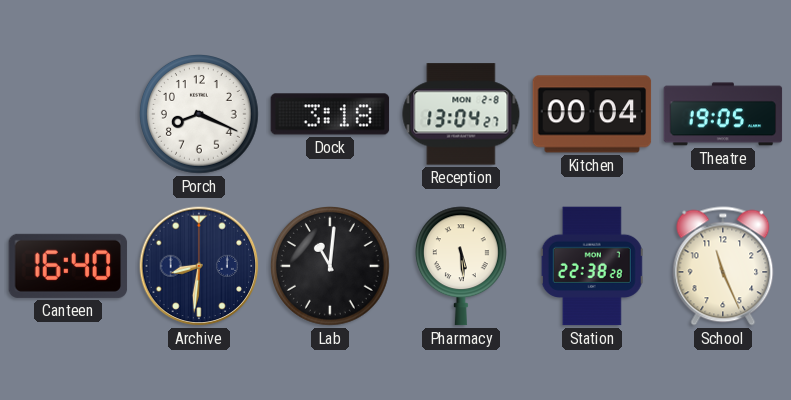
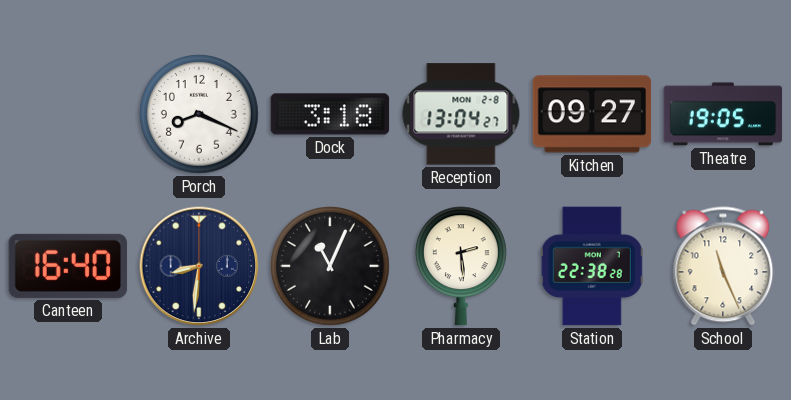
Kitchen: 00:04 -> 09:27
Lab: 11:01 -> 11:04
Pharmacy: 5:29 -> 2:29
